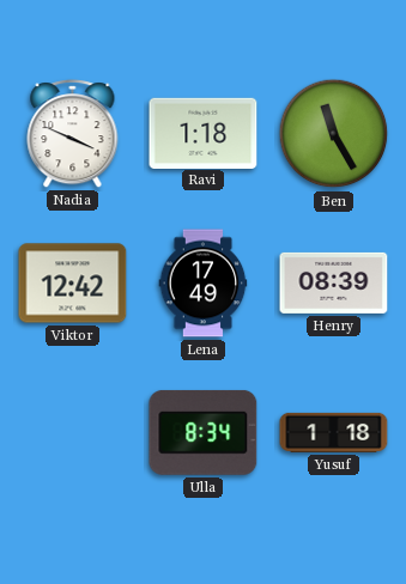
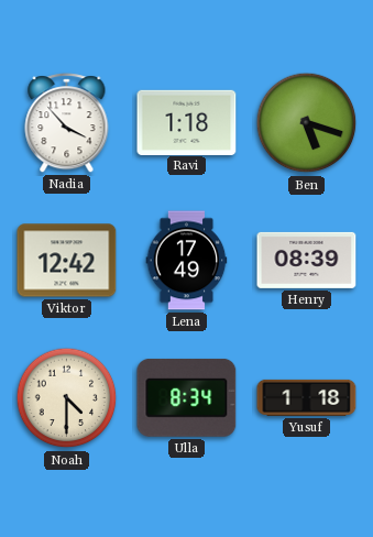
Nadia: 3:49 -> 3:53
Ben: 11:25 -> 5:18
Noah: none -> 4:30
